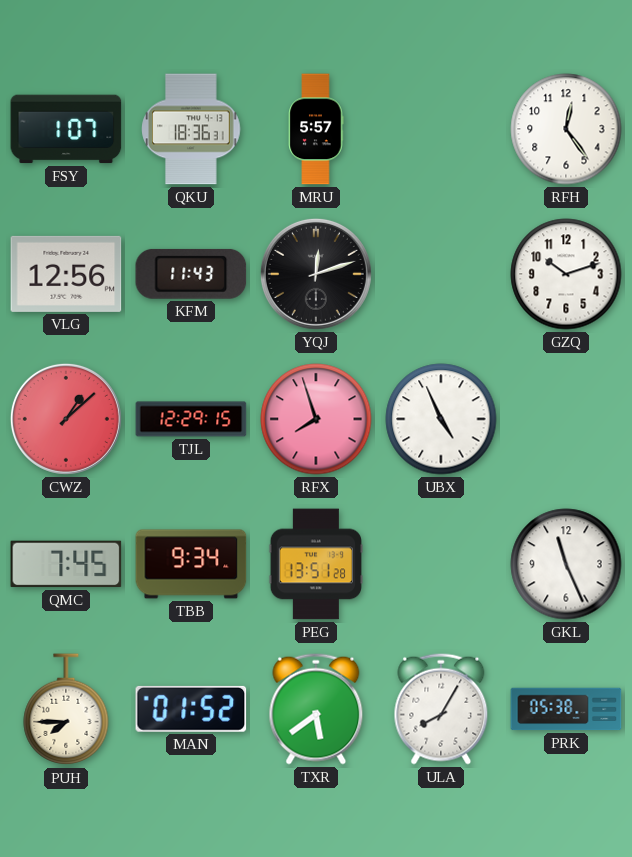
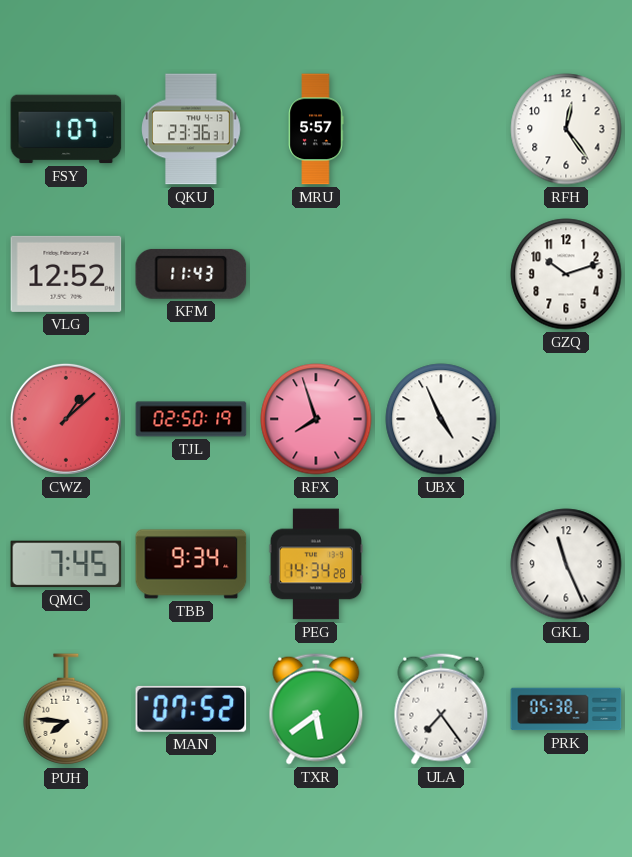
QKU: 18:36 -> 23:36
VLG: 12:56 -> 12:52
YQJ: 12:12 -> none
TJL: 12:29 -> 02:50
PEG: 13:51 -> 14:34
PUH: 7:45 -> 7:46
MAN: 01:52 -> 07:52
ULA: 8:05 -> 7:24
